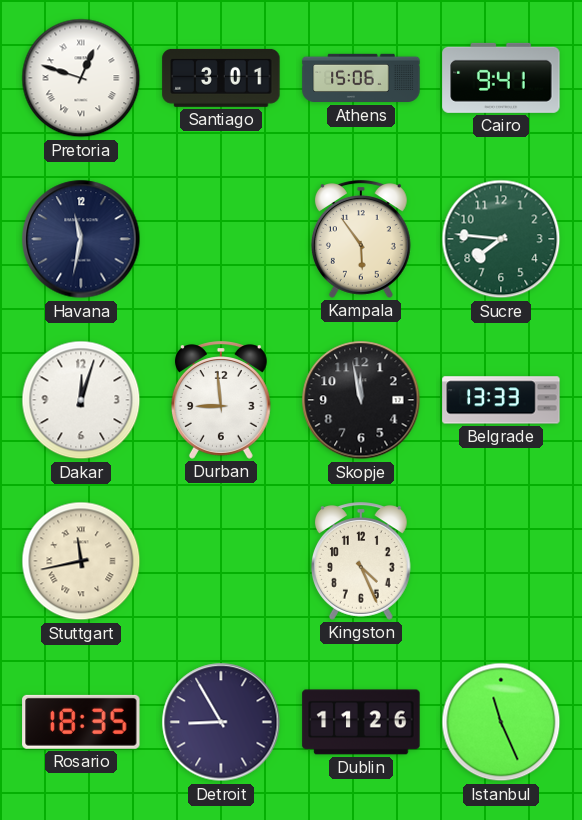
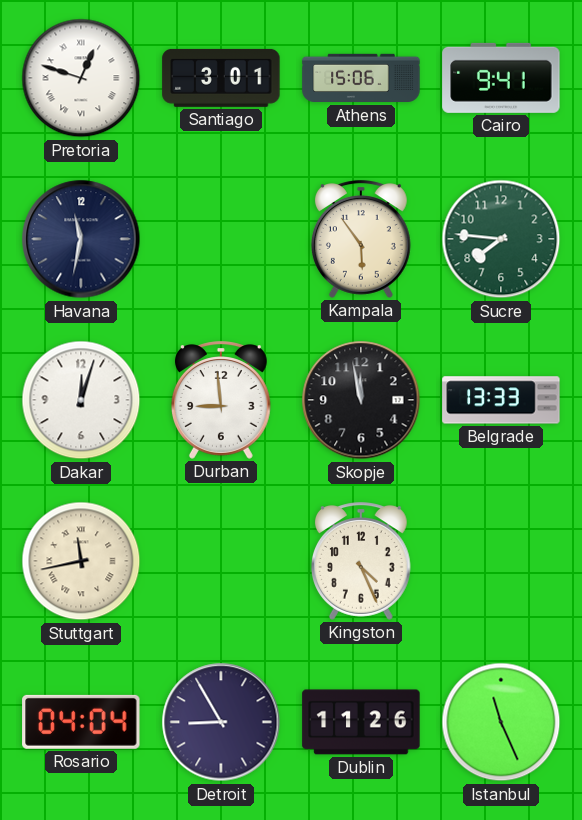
Rosario: 18:35 -> 04:04
